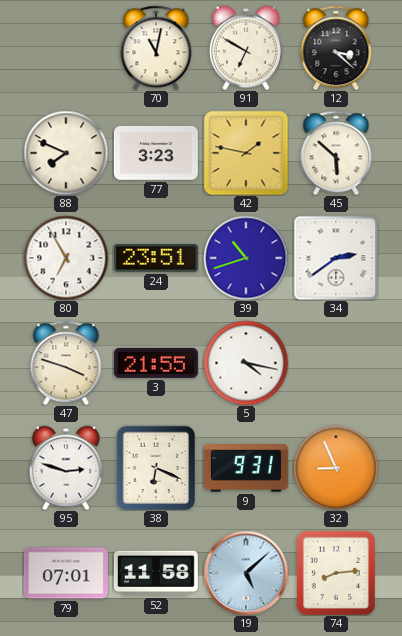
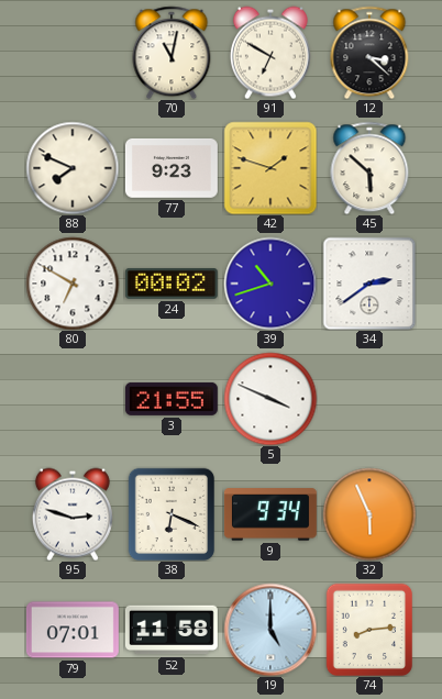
77: 3:23 -> 9:23
42: 1:47 -> 1:48
80: 6:55 -> 6:50
24: 23:51 -> 00:02
47: 3:48 -> none
5: 4:17 -> 3:49
9: 9:31 -> 9:34
32: 8:56 -> 5:56
19: 5:08 -> 5:00
